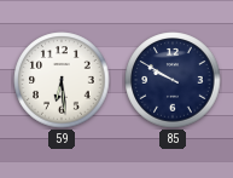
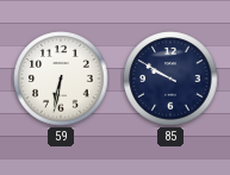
59: 6:29 -> 6:32
